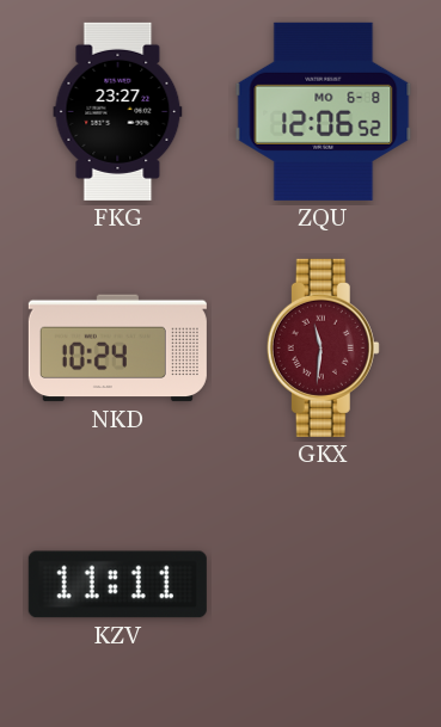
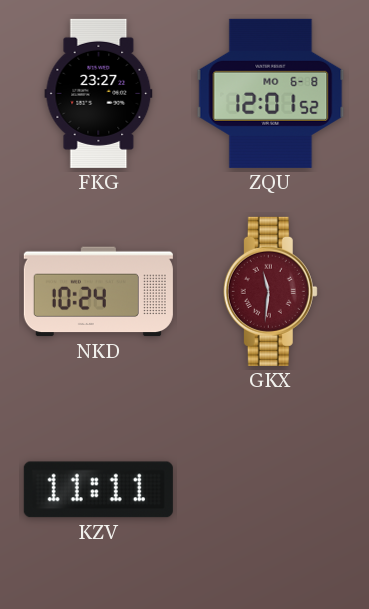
ZQU: 12:06 -> 12:01
